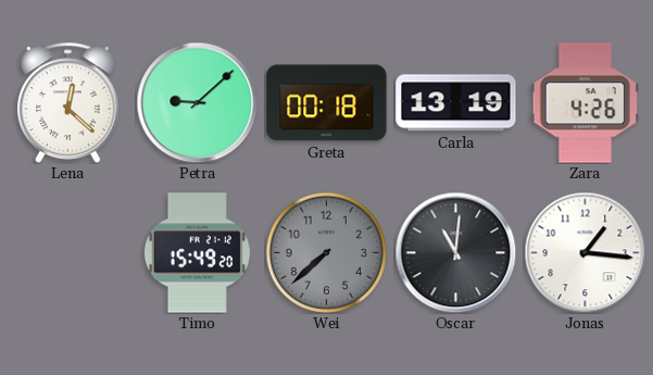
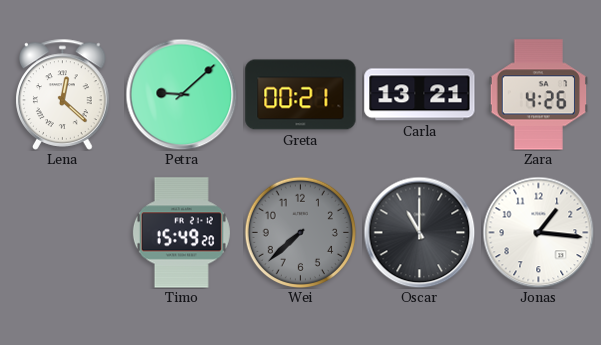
Greta: 00:18 -> 00:21
Carla: 13:19 -> 13:21
Oscar: 11:01 -> 11:00
